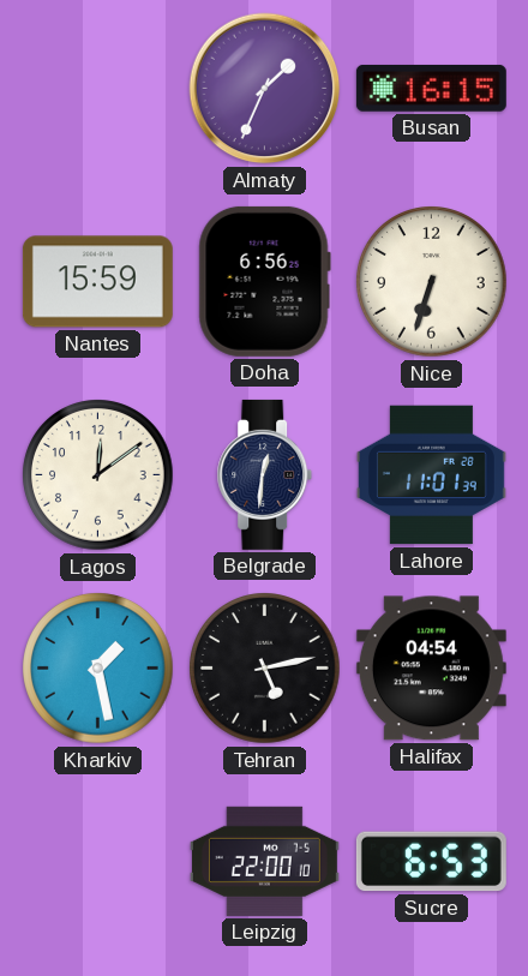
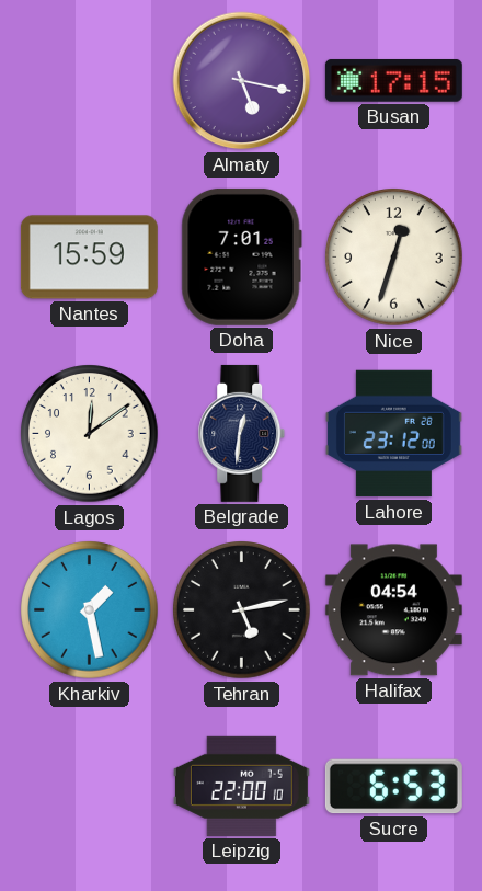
Almaty: 1:34 -> 5:17
Busan: 16:15 -> 17:15
Doha: 6:56 -> 7:01
Nice: 6:33 -> 12:33
Lahore: 11:01 -> 23:12
